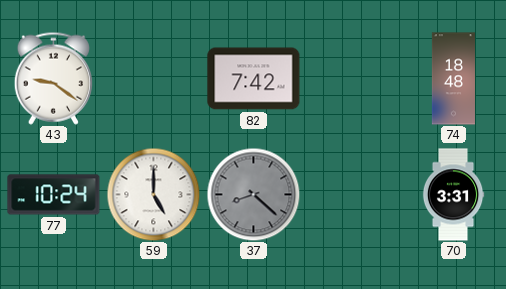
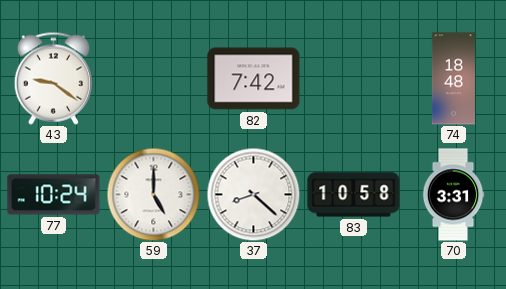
37 dial: grey -> white
83: none -> 10:58
